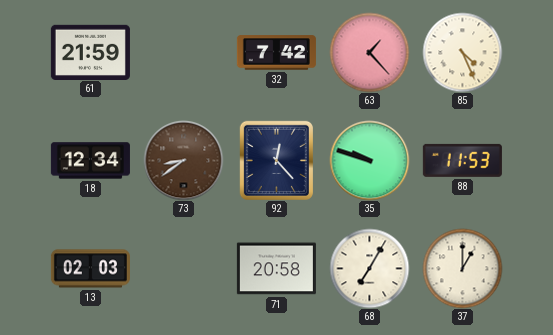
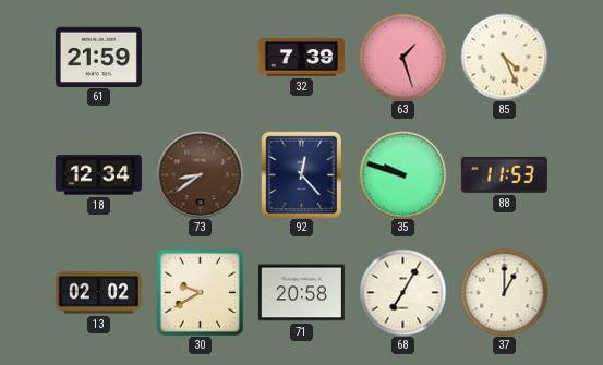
32: 7:42 -> 7:39
63: 1:23 -> 1:27
13: 02:03 -> 02:02
30: none -> 9:40
